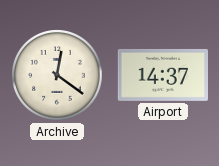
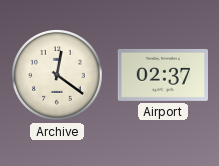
Airport: 14:37 -> 02:37
